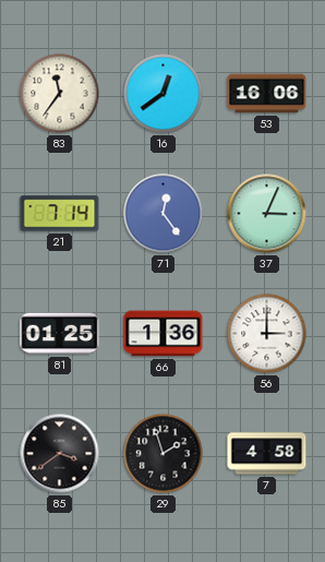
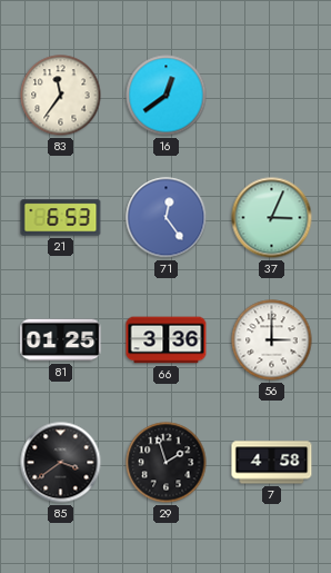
53: 16:06 -> none
21: 7:14 -> 6:53
66: 1:36 -> 3:36
